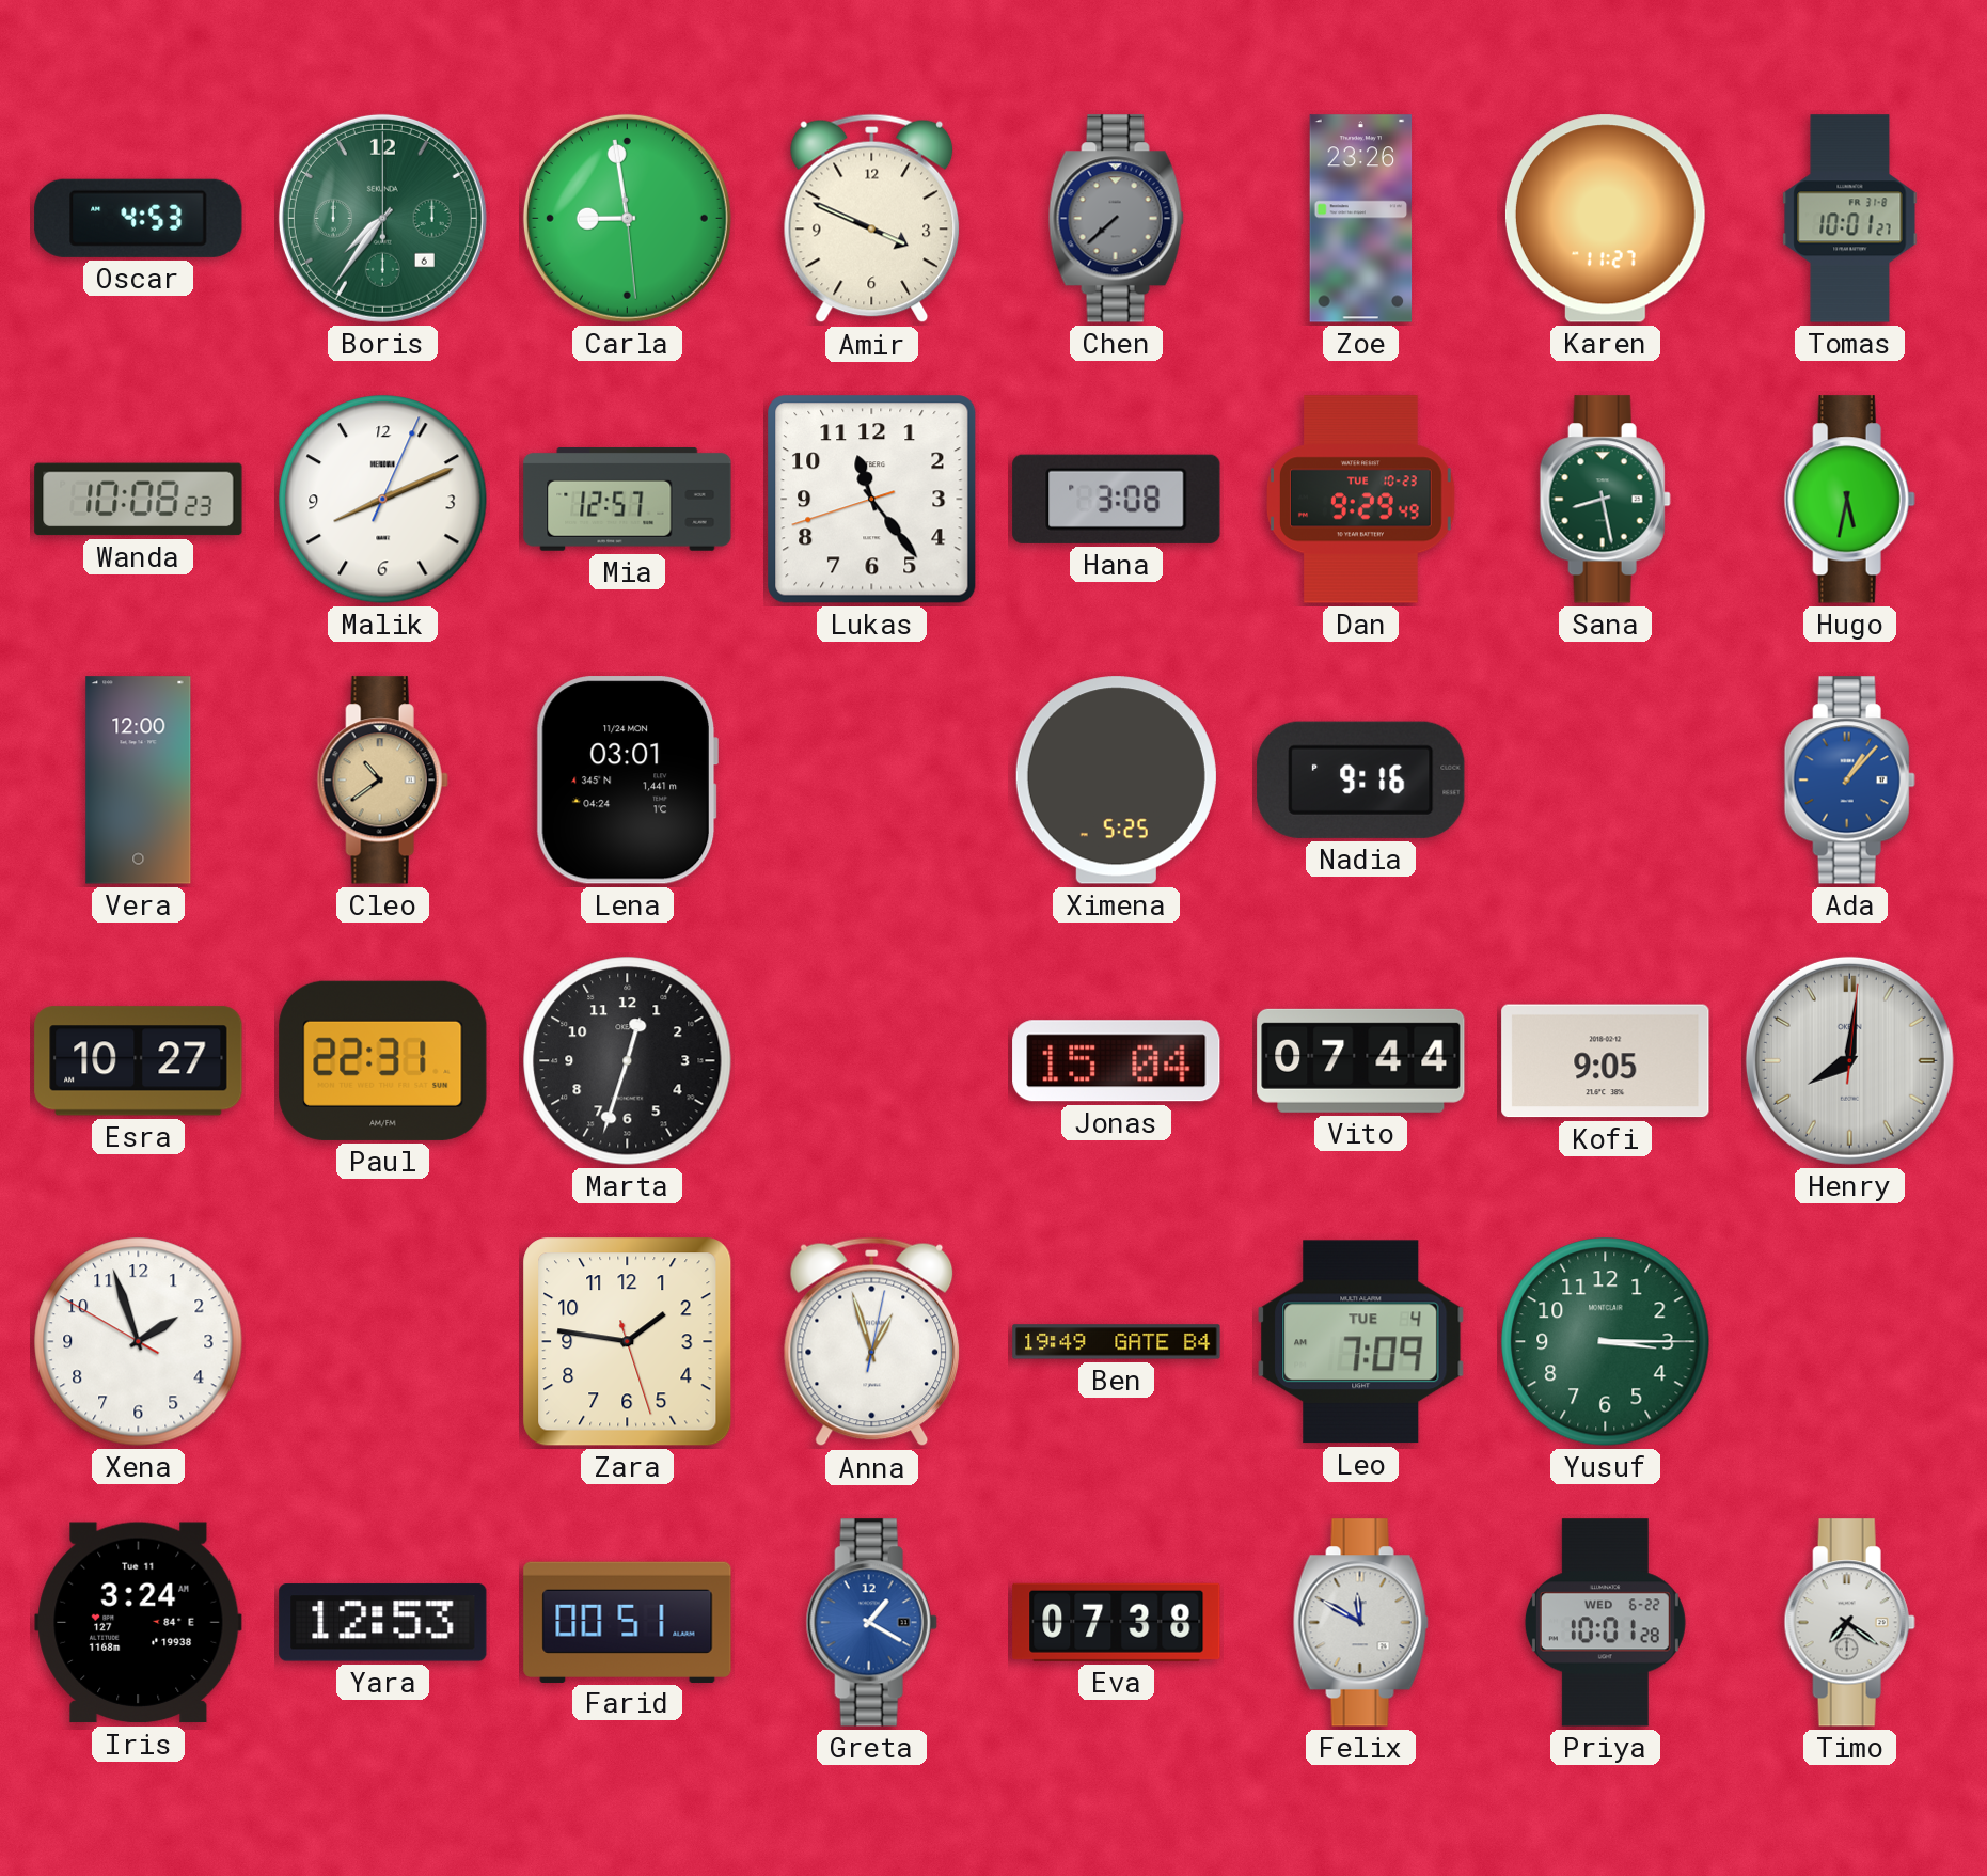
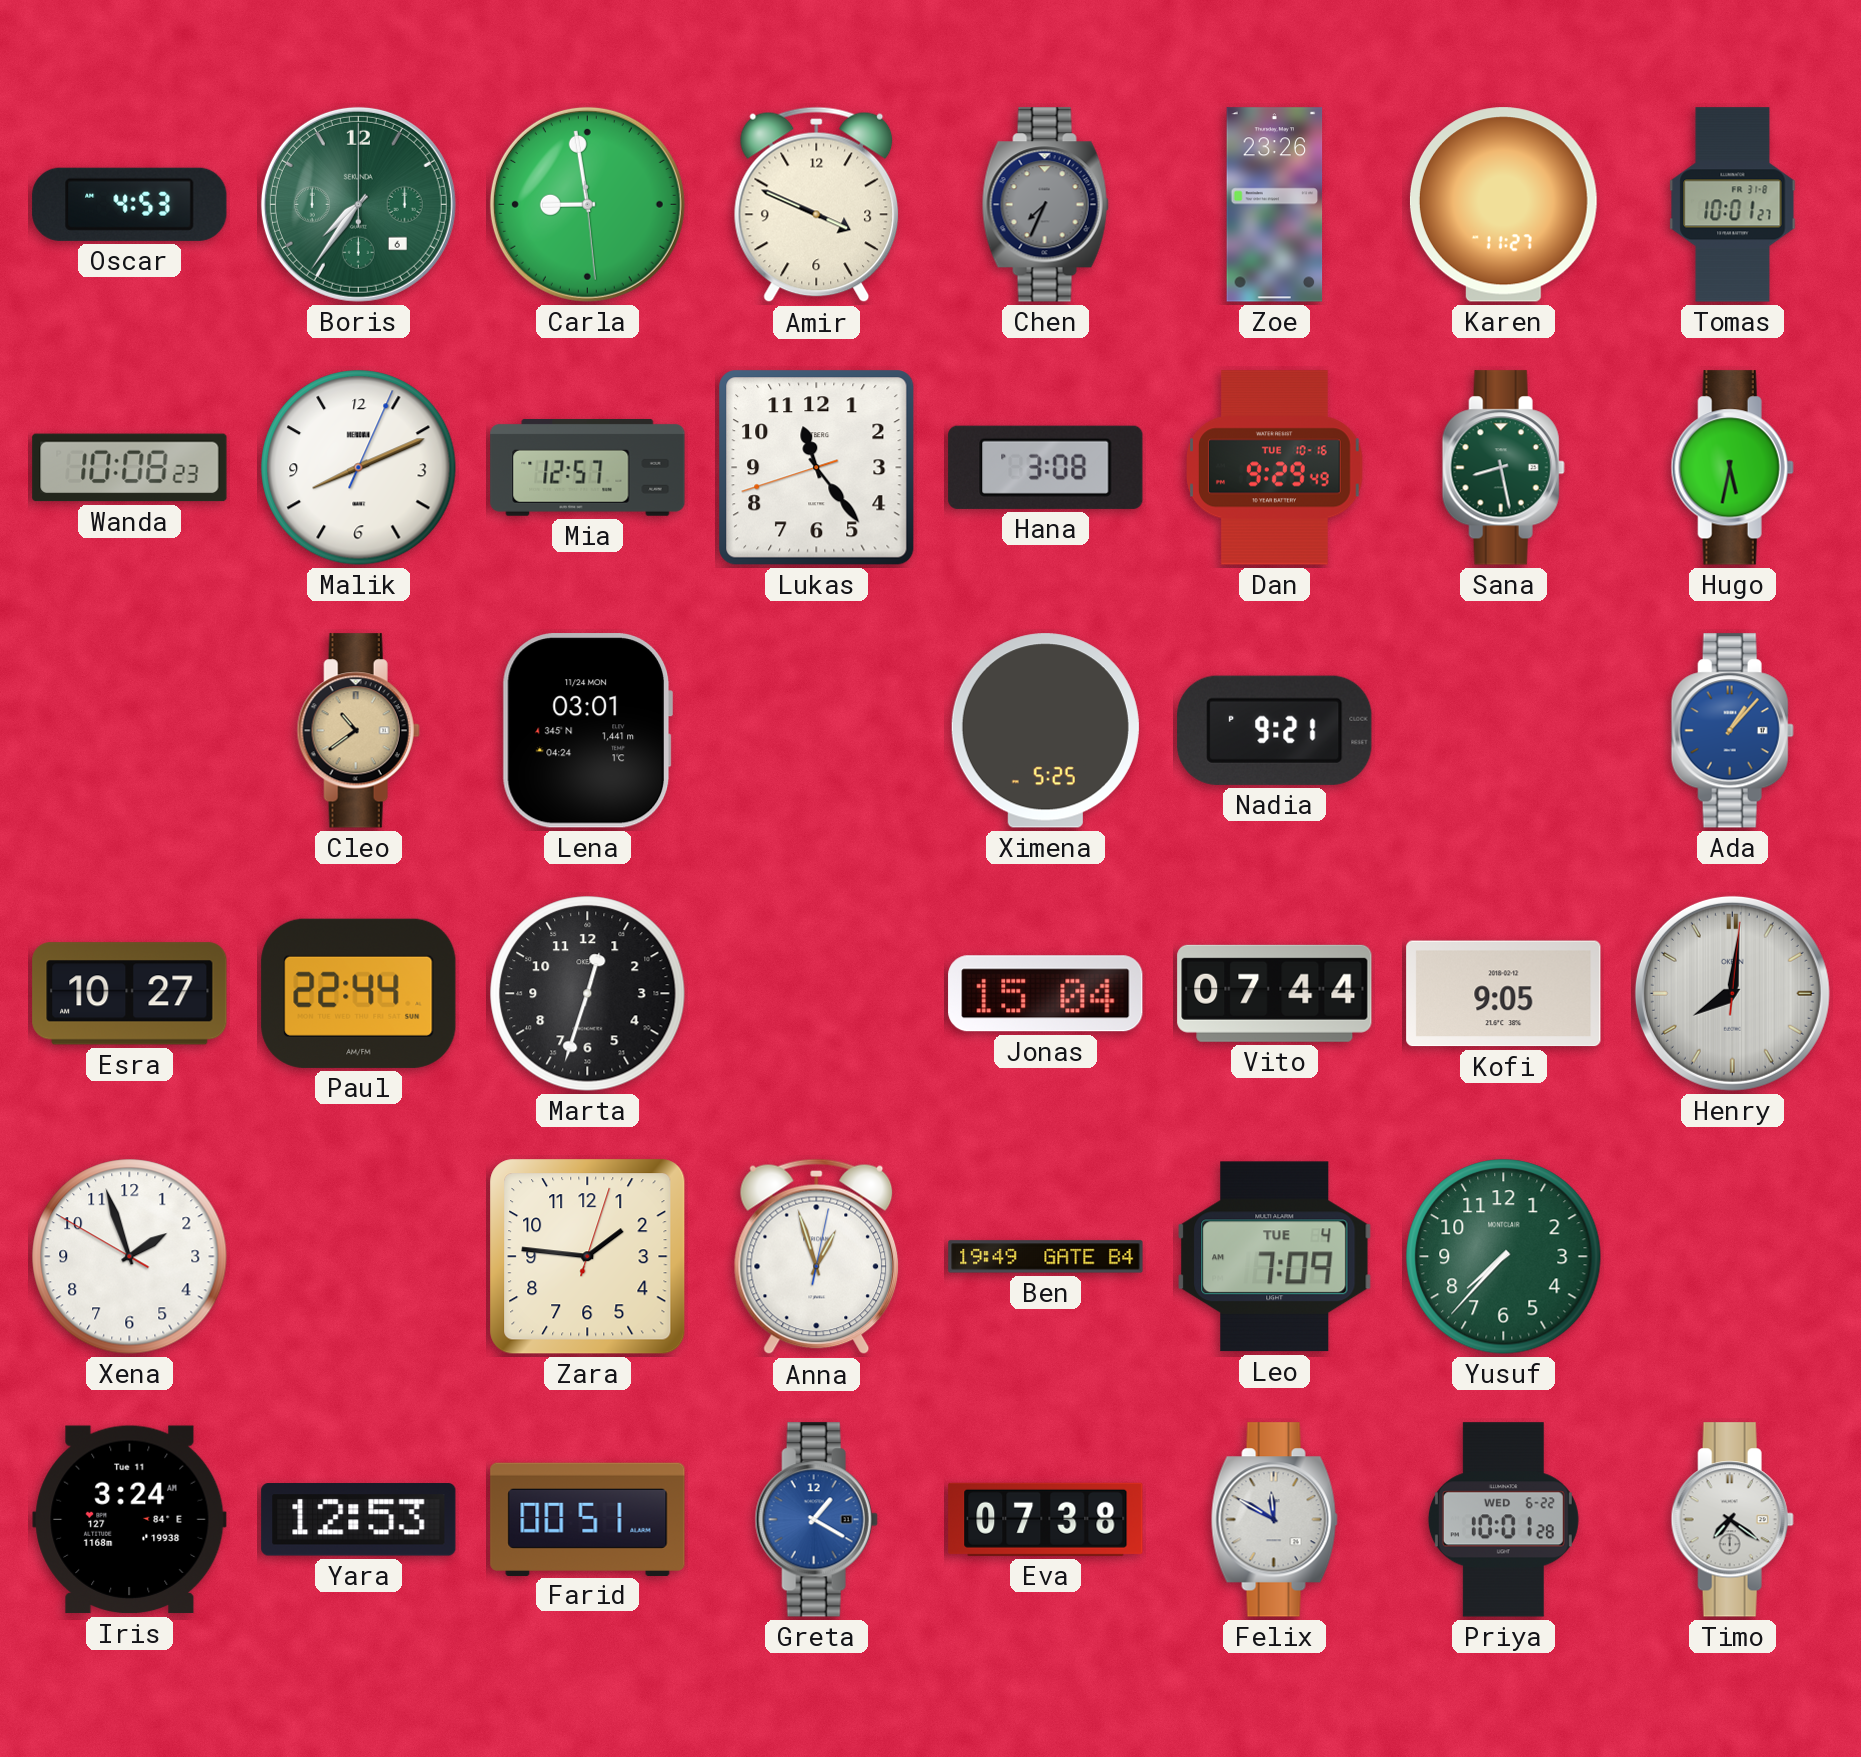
Chen: 7:38 -> 7:34
Dan date: TUE 10-23 -> TUE 10-16
Vera: 12:00 -> none
Nadia: 9:16 -> 9:21
Paul: 22:31 -> 22:44
Zara: 1:46:27 -> 1:46:03
Yusuf: 3:15 -> 7:37
